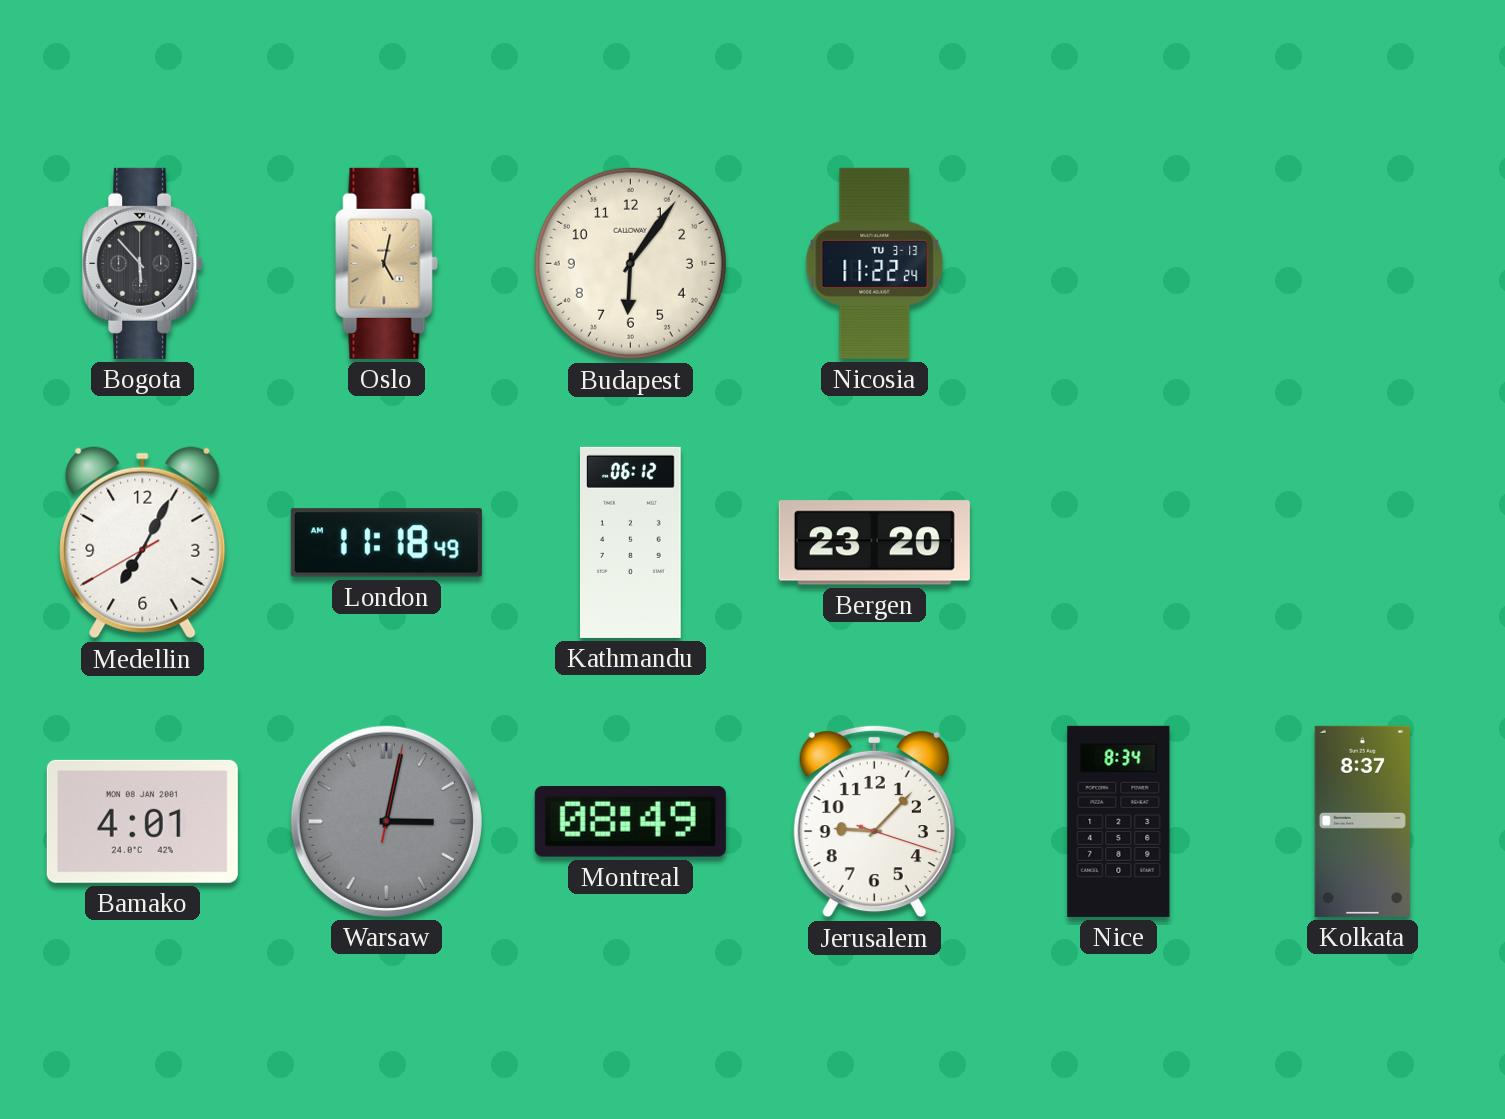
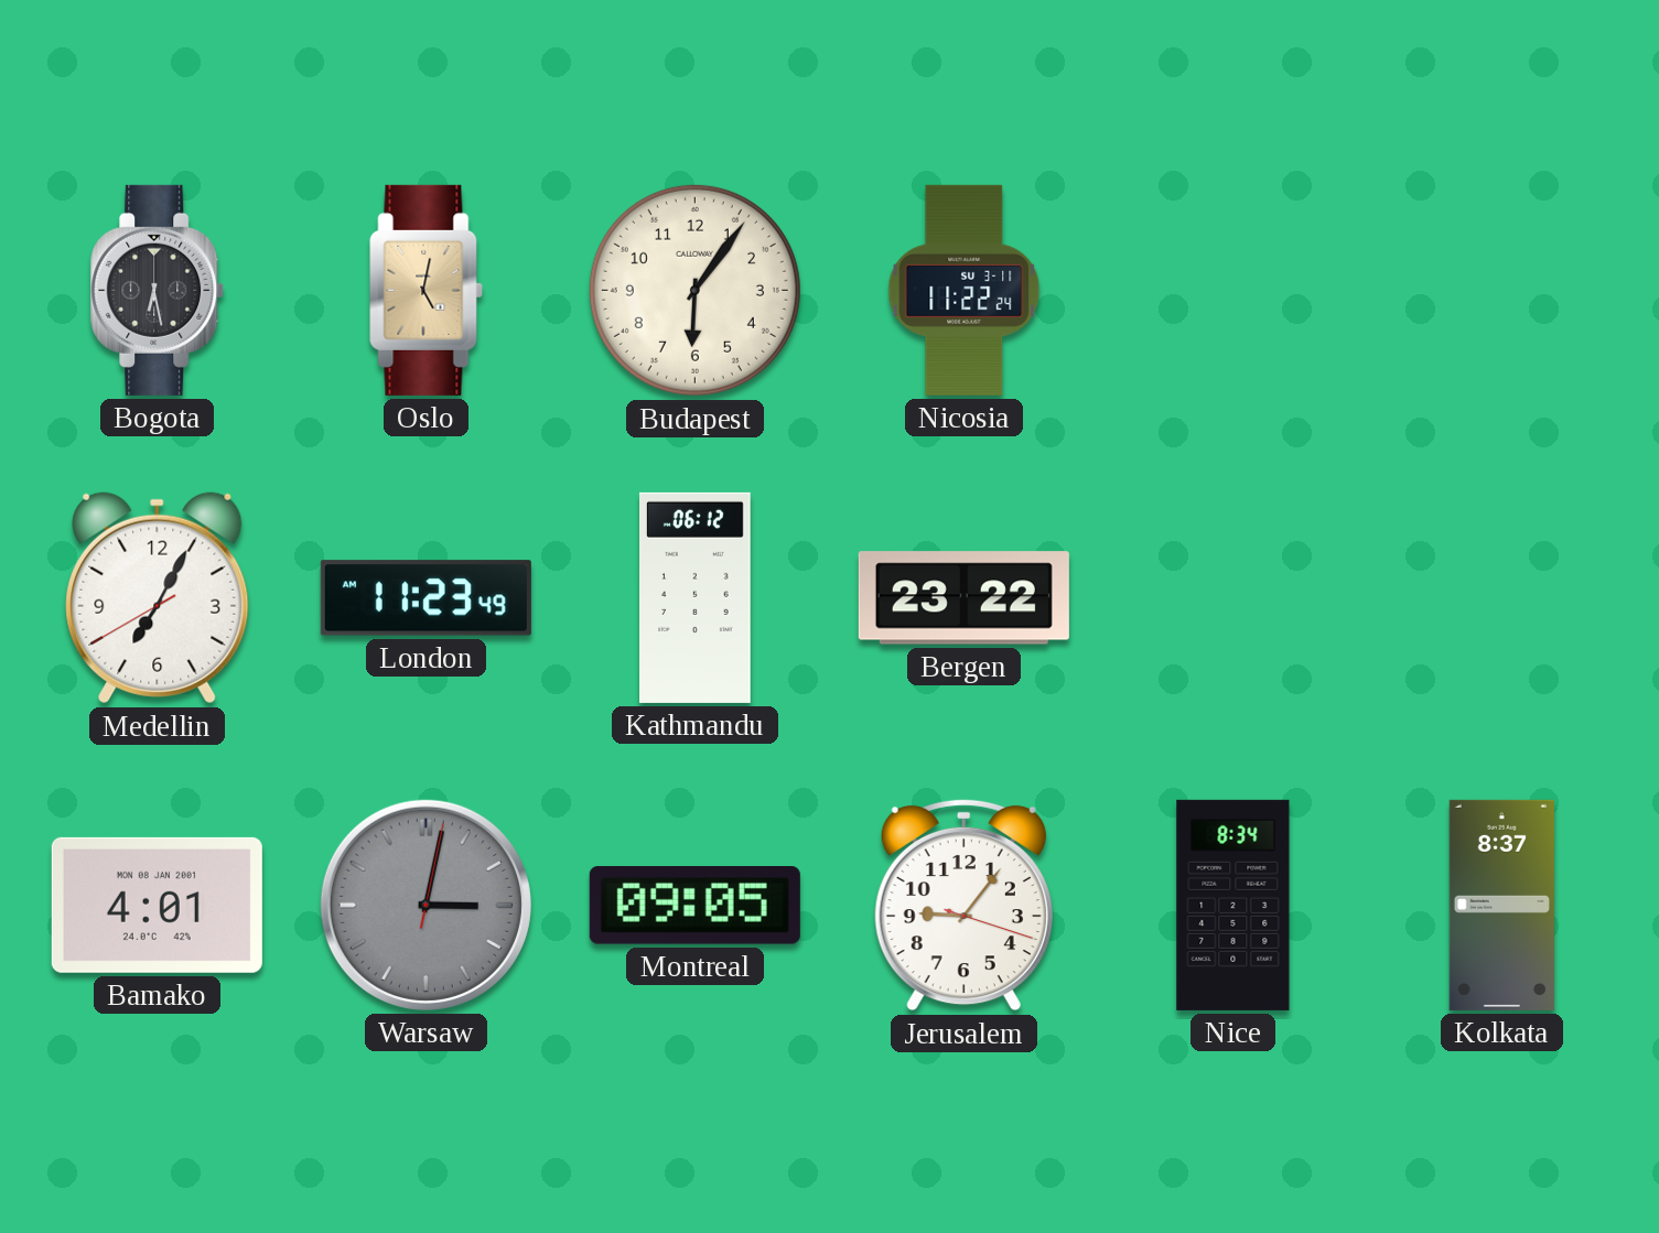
Bogota: 5:53 -> 6:28
Nicosia date: TU 3-13 -> SU 3-11
London: 11:18 -> 11:23
Bergen: 23:20 -> 23:22
Montreal: 08:49 -> 09:05
Jerusalem: 9:07 -> 9:06
